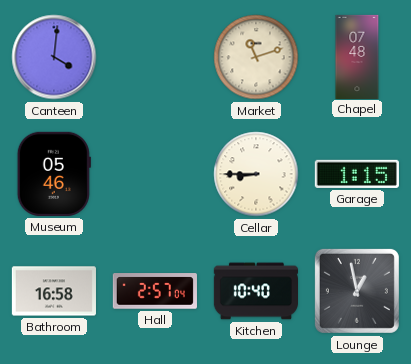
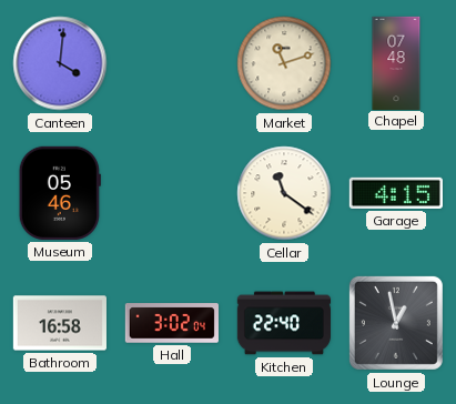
Cellar: 8:45 -> 11:21
Garage: 1:15 -> 4:15
Hall: 2:57 -> 3:02
Kitchen: 10:40 -> 22:40
